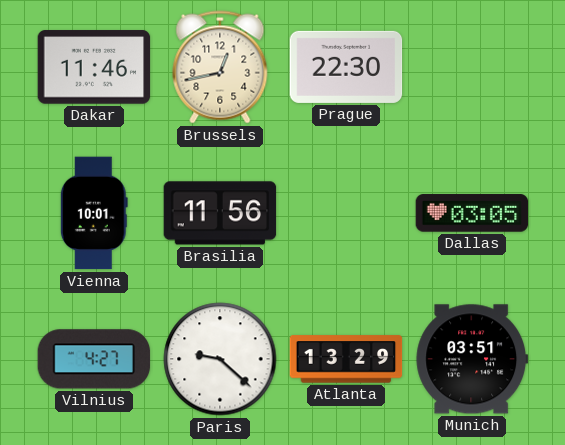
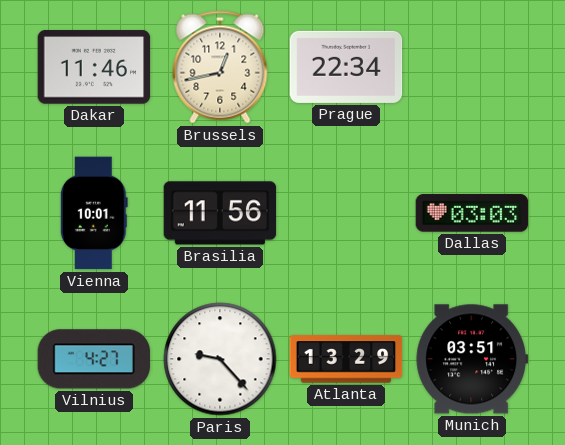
Prague: 22:30 -> 22:34
Dallas: 03:05 -> 03:03
Paris: 9:22 -> 9:23
